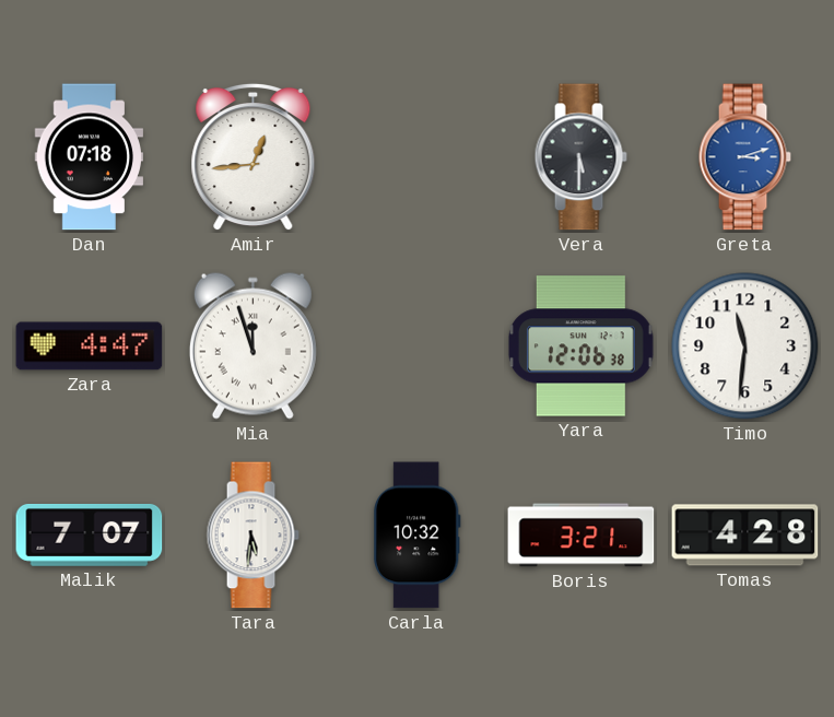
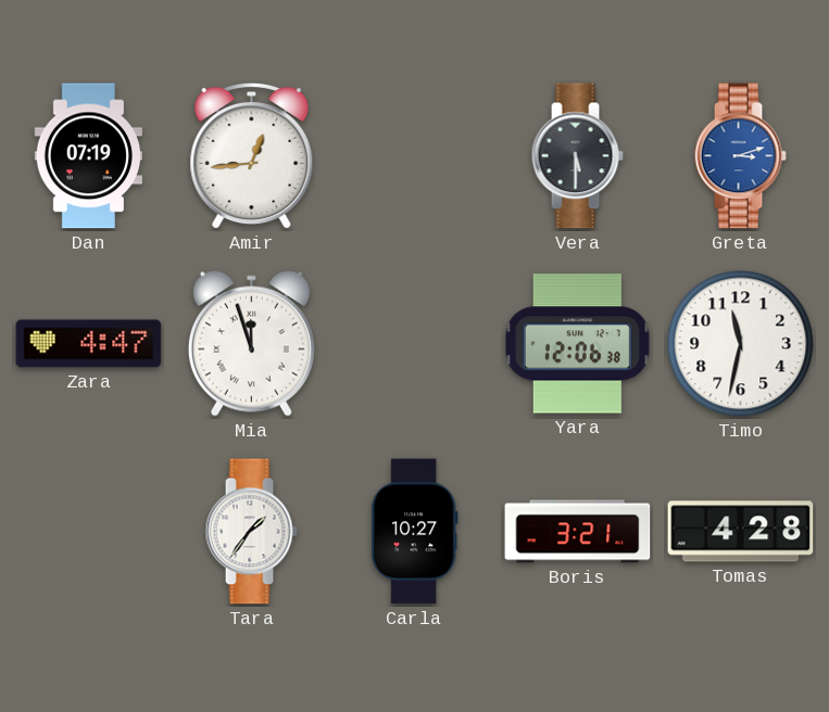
Dan: 07:18 -> 07:19
Timo: 11:31 -> 11:32
Malik: 7:07 -> none
Tara: 5:31 -> 1:36
Carla: 10:32 -> 10:27
